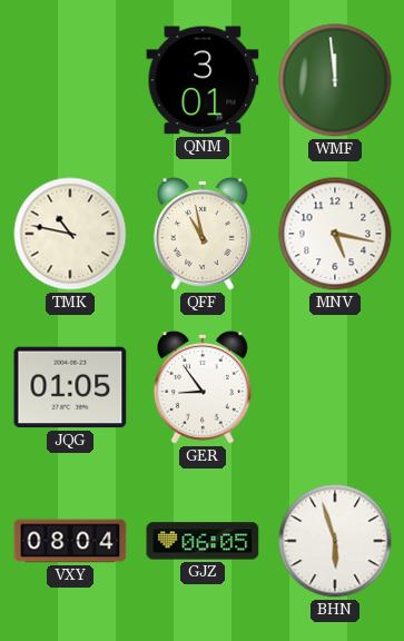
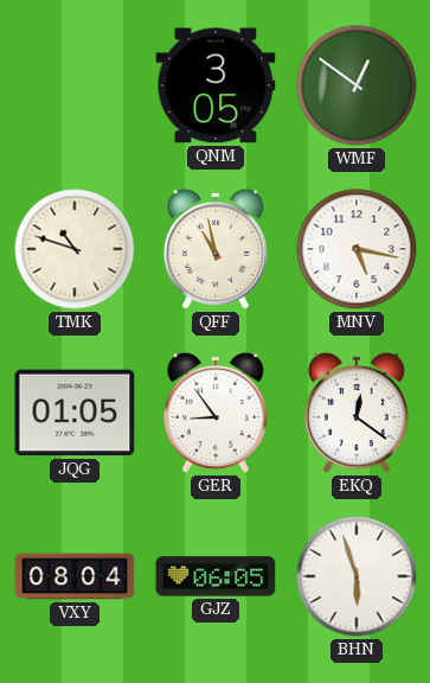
QNM: 3:01 -> 3:05
WMF: 11:59 -> 12:51
TMK: 10:47 -> 10:48
EKQ: none -> 12:21
